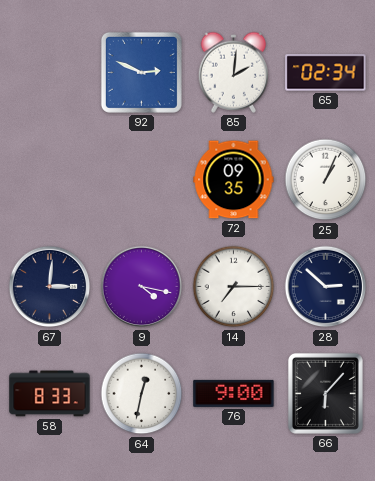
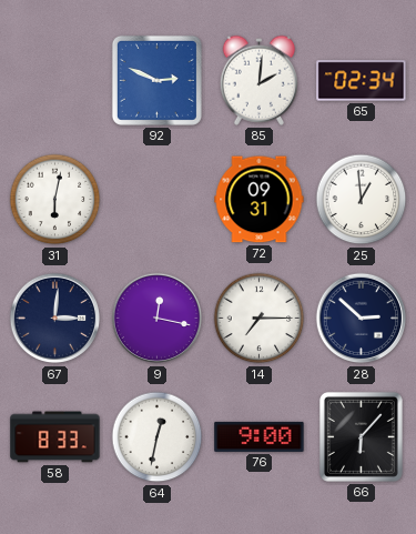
31: none -> 6:02
72: 09:35 -> 09:31
25: 1:04 -> 12:59
9: 4:17 -> 12:17
